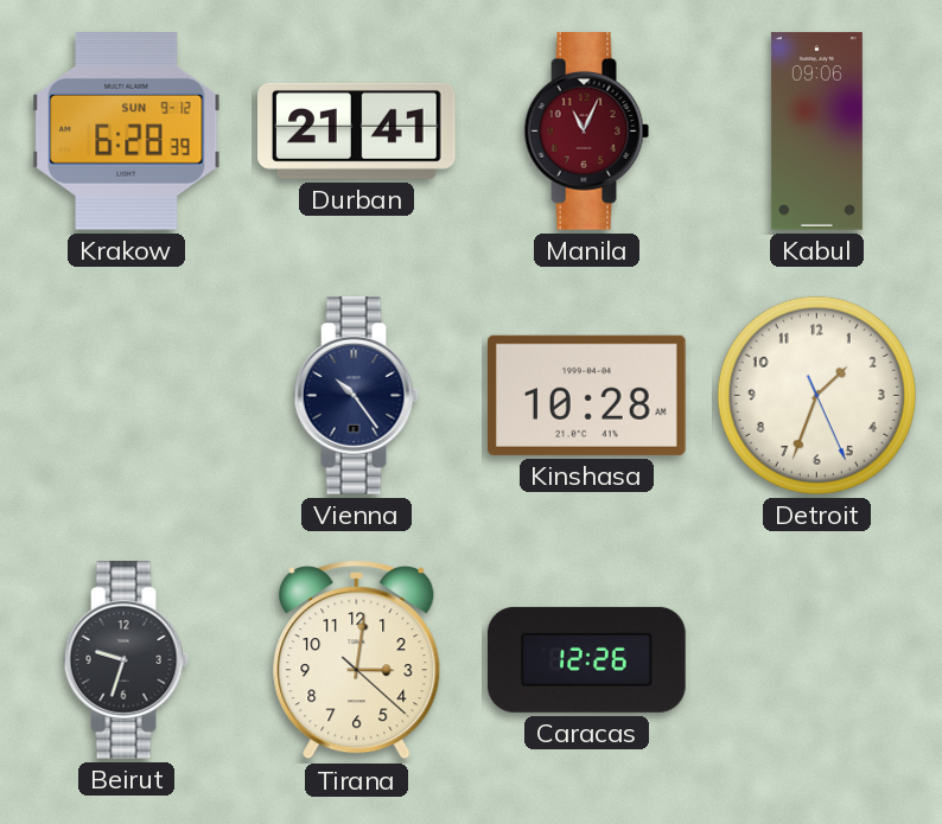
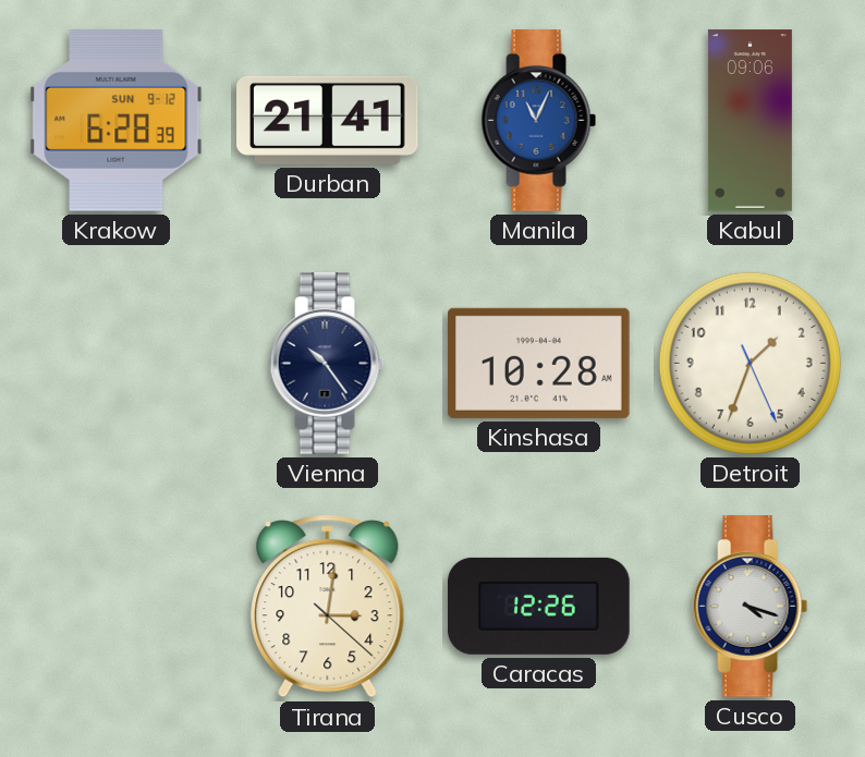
Manila dial: burgundy -> blue
Beirut: 9:33 -> none
Cusco: none -> 4:18
